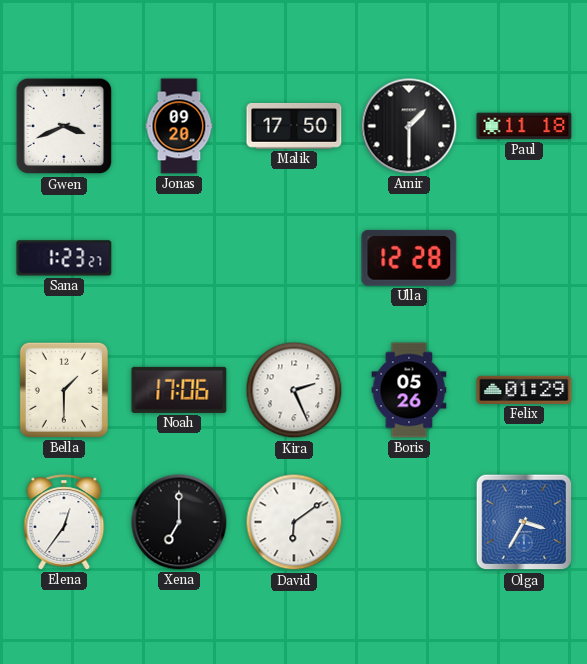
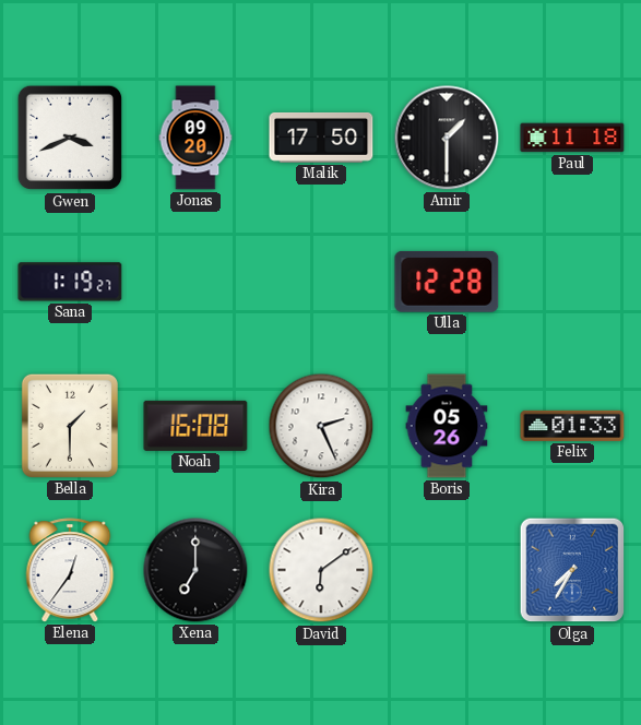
Sana: 1:23 -> 1:19
Noah: 17:06 -> 16:08
Felix: 01:29 -> 01:33
Olga: 3:35 -> 7:35
